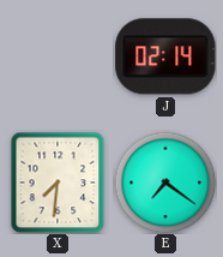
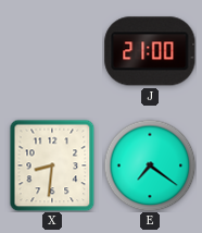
J: 02:14 -> 21:00
X: 7:31 -> 8:31
